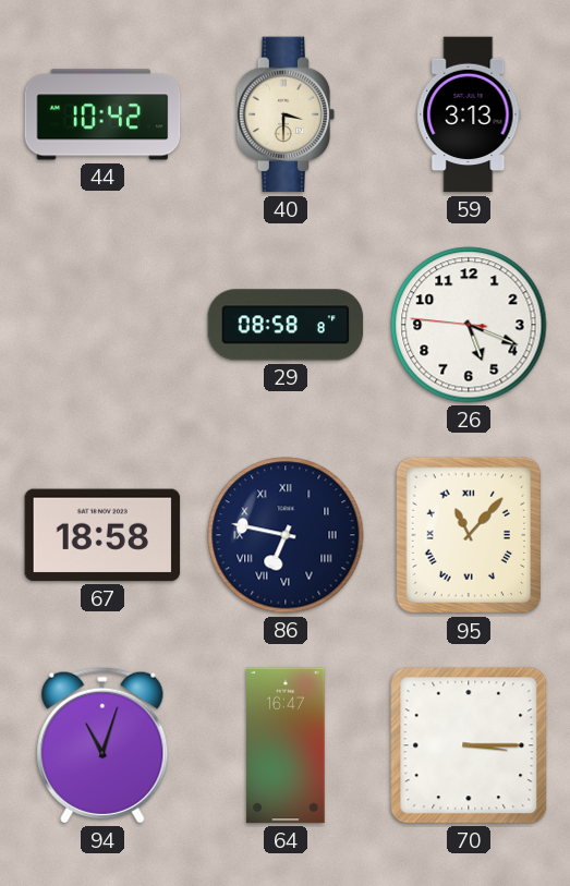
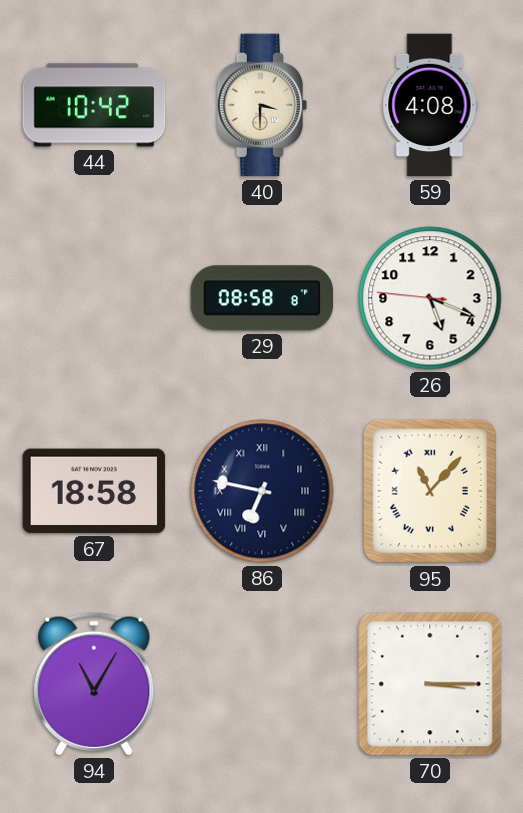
59: 3:13 -> 4:08
94: 11:03 -> 11:05
64: 16:47 -> none
